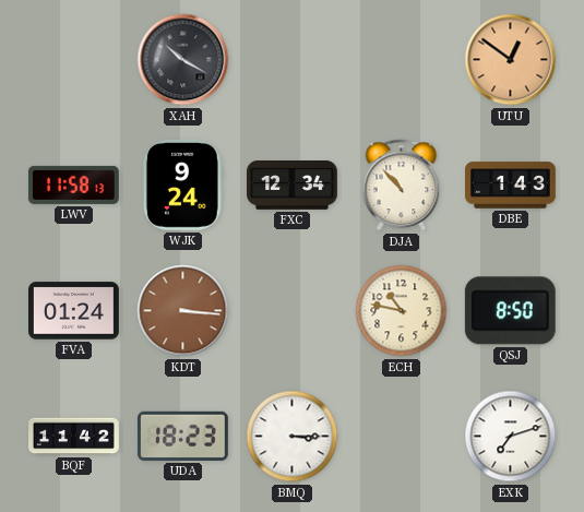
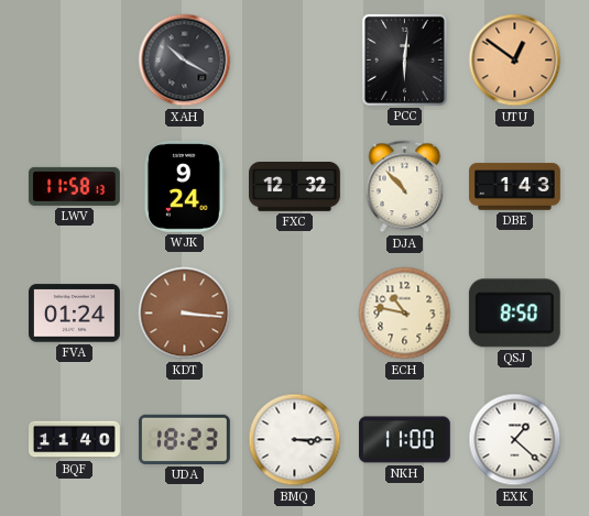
PCC: none -> 6:01
FXC: 12:34 -> 12:32
BQF: 11:42 -> 11:40
NKH: none -> 11:00
EXK: 7:12 -> 1:22
